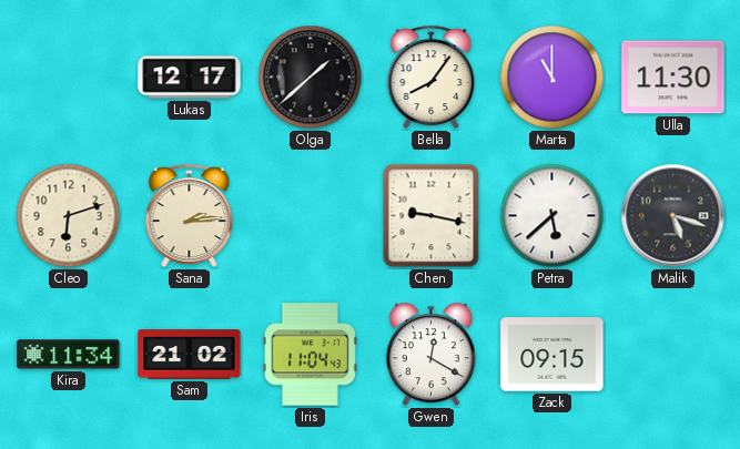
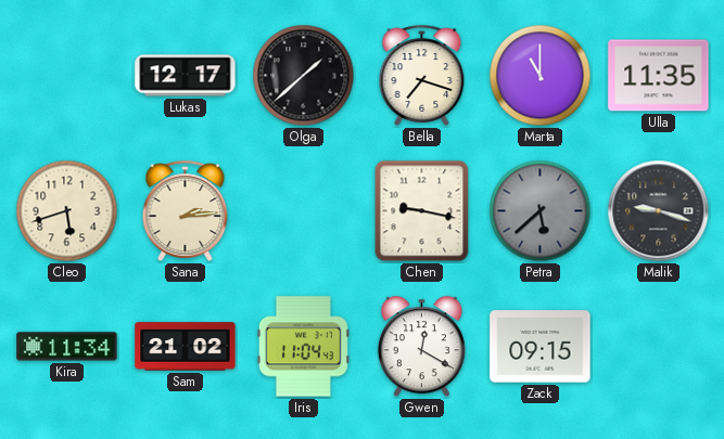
Bella: 8:06 -> 7:18
Ulla: 11:30 -> 11:35
Cleo: 6:12 -> 5:42
Petra dial: white -> grey
Malik: 5:18 -> 9:18
